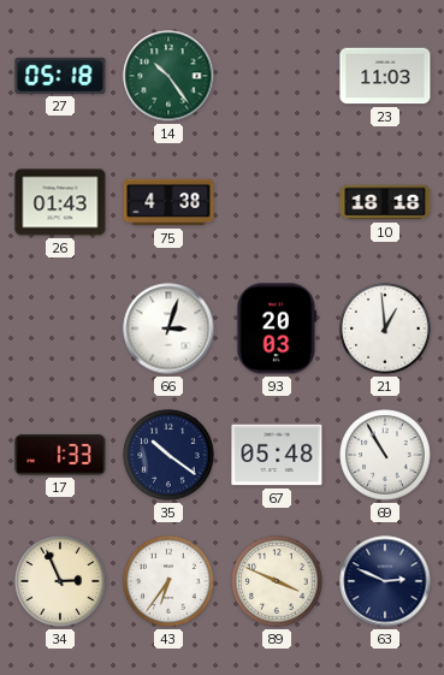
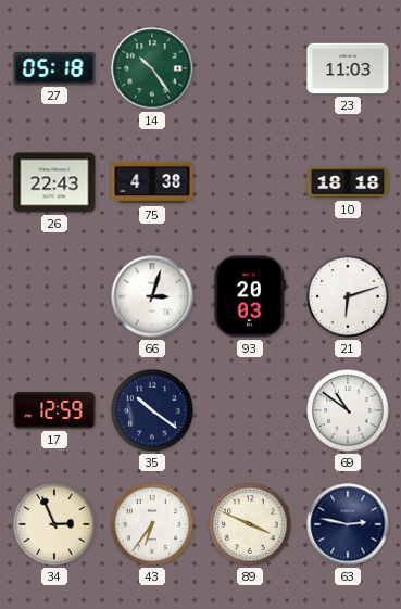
26: 01:43 -> 22:43
21: 12:59 -> 6:12
17: 1:33 -> 12:59
67: 05:48 -> none
69: 10:55 -> 10:51
63: 2:49 -> 2:47
